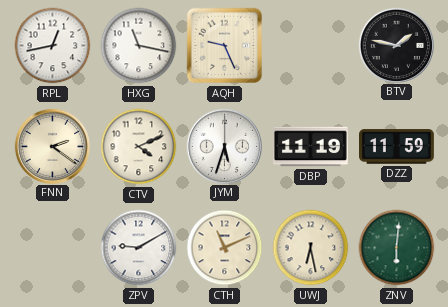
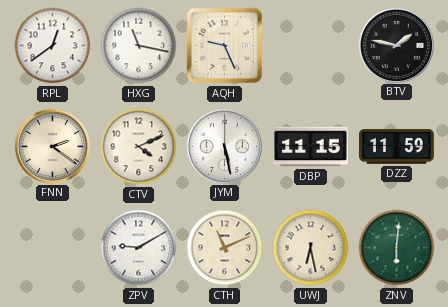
RPL: 12:43 -> 12:39
JYM: 5:33 -> 5:28
DBP: 11:19 -> 11:15
